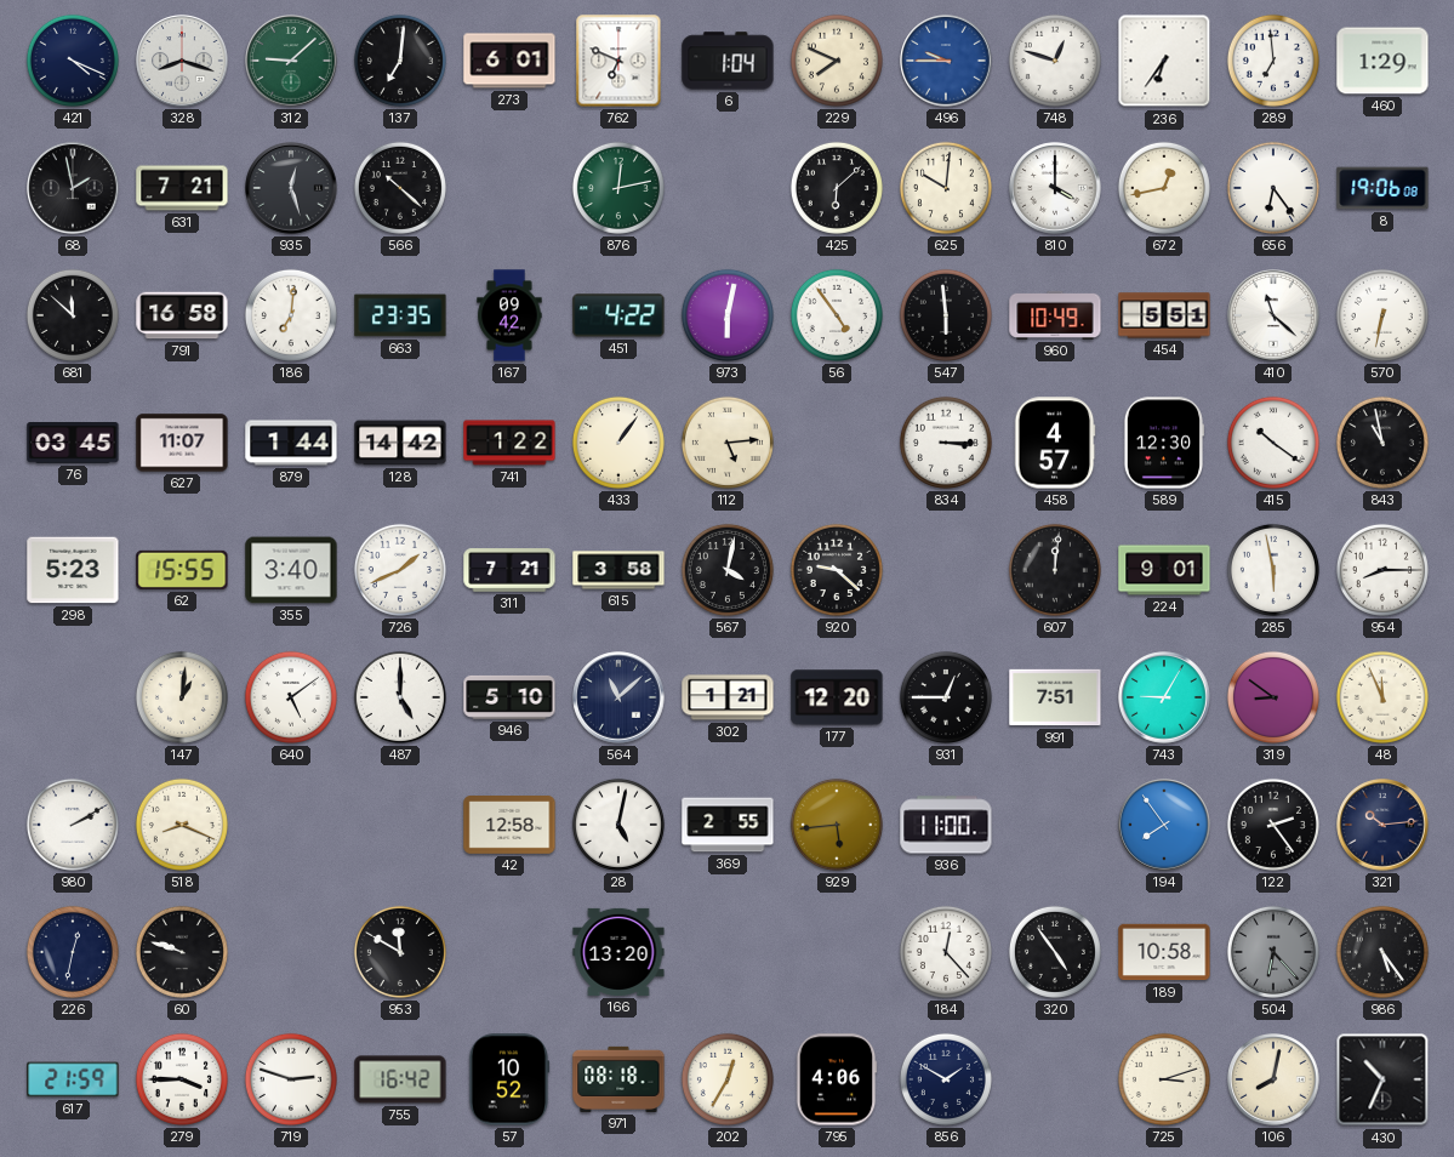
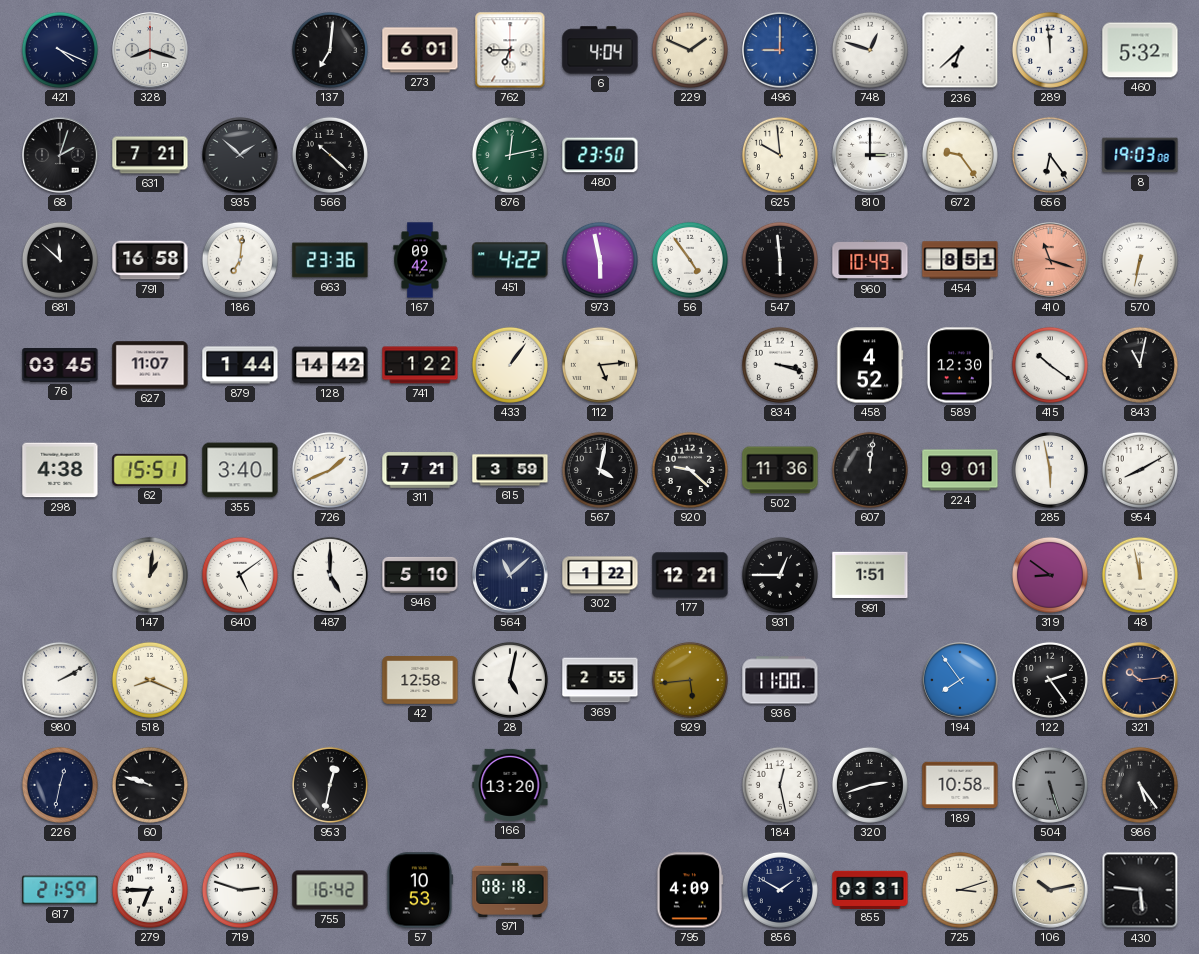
312: 9:08 -> none
762: 6:49 -> 6:45
6: 1:04 -> 4:04
229: 7:49 -> 1:49
496: 9:45 -> 9:00
236: 6:36 -> 6:38
289: 6:59 -> 11:59
460: 1:29 -> 5:32
68: 1:58 -> 2:03
935: 12:27 -> 1:52
480: none -> 23:50
425: 6:08 -> none
625: 10:01 -> 9:59
810: 4:00 -> 3:00
672: 12:43 -> 9:24
8: 19:06 -> 19:03
663: 23:35 -> 23:36
973: 6:02 -> 5:58
454: 5:51 -> 8:51
410: 11:22 -> 11:18
410 dial: white -> salmon
834: 3:15 -> 3:18
458: 4:57 -> 4:52
843: 10:58 -> 11:02
298: 5:23 -> 4:38
62: 15:55 -> 15:51
615: 3:58 -> 3:59
502: none -> 11:36
954: 8:15 -> 8:10
302: 1:21 -> 1:22
177: 12:20 -> 12:21
991: 7:51 -> 1:51
743: 9:05 -> none
48: 11:56 -> 11:58
953: 11:50 -> 12:32
184: 12:23 -> 12:28
320: 4:54 -> 2:42
504: 6:23 -> 5:27
279: 3:45 -> 6:45
57: 10:52 -> 10:53
202: 12:35 -> none
795: 4:06 -> 4:09
855: none -> 03:31
106: 8:02 -> 10:13
430: 10:34 -> 5:46
